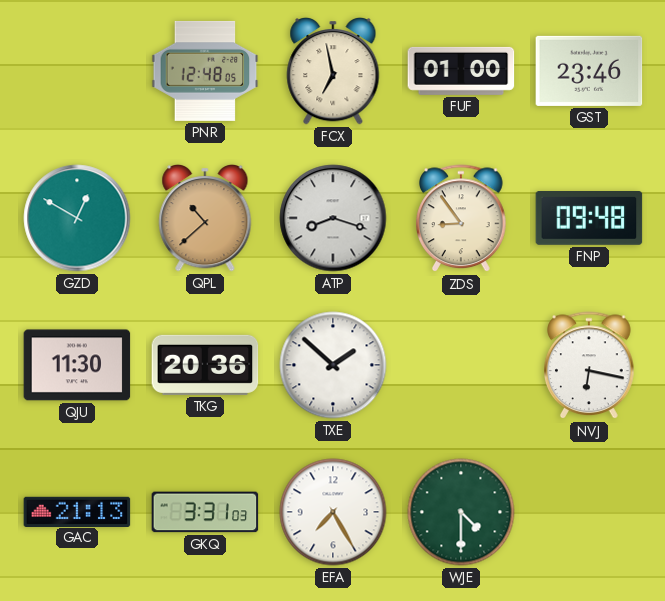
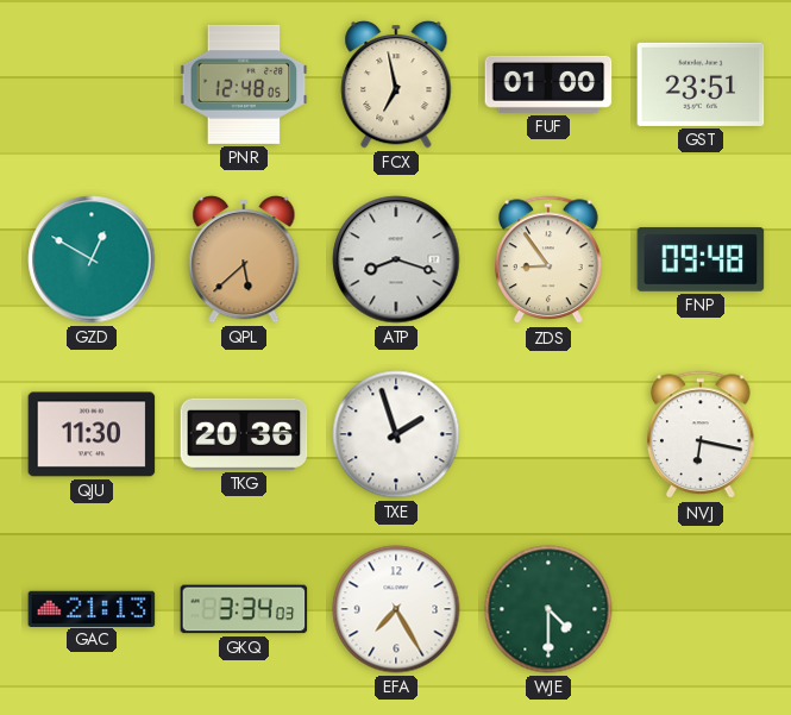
GST: 23:46 -> 23:51
QPL: 10:38 -> 5:38
TXE: 1:52 -> 1:57
GKQ: 3:31 -> 3:34
